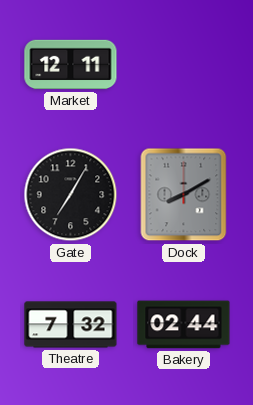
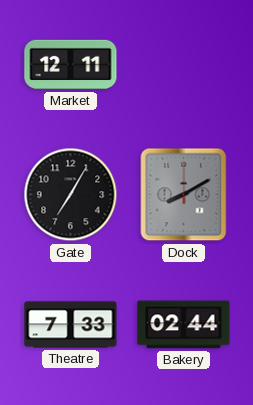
Theatre: 7:32 -> 7:33
